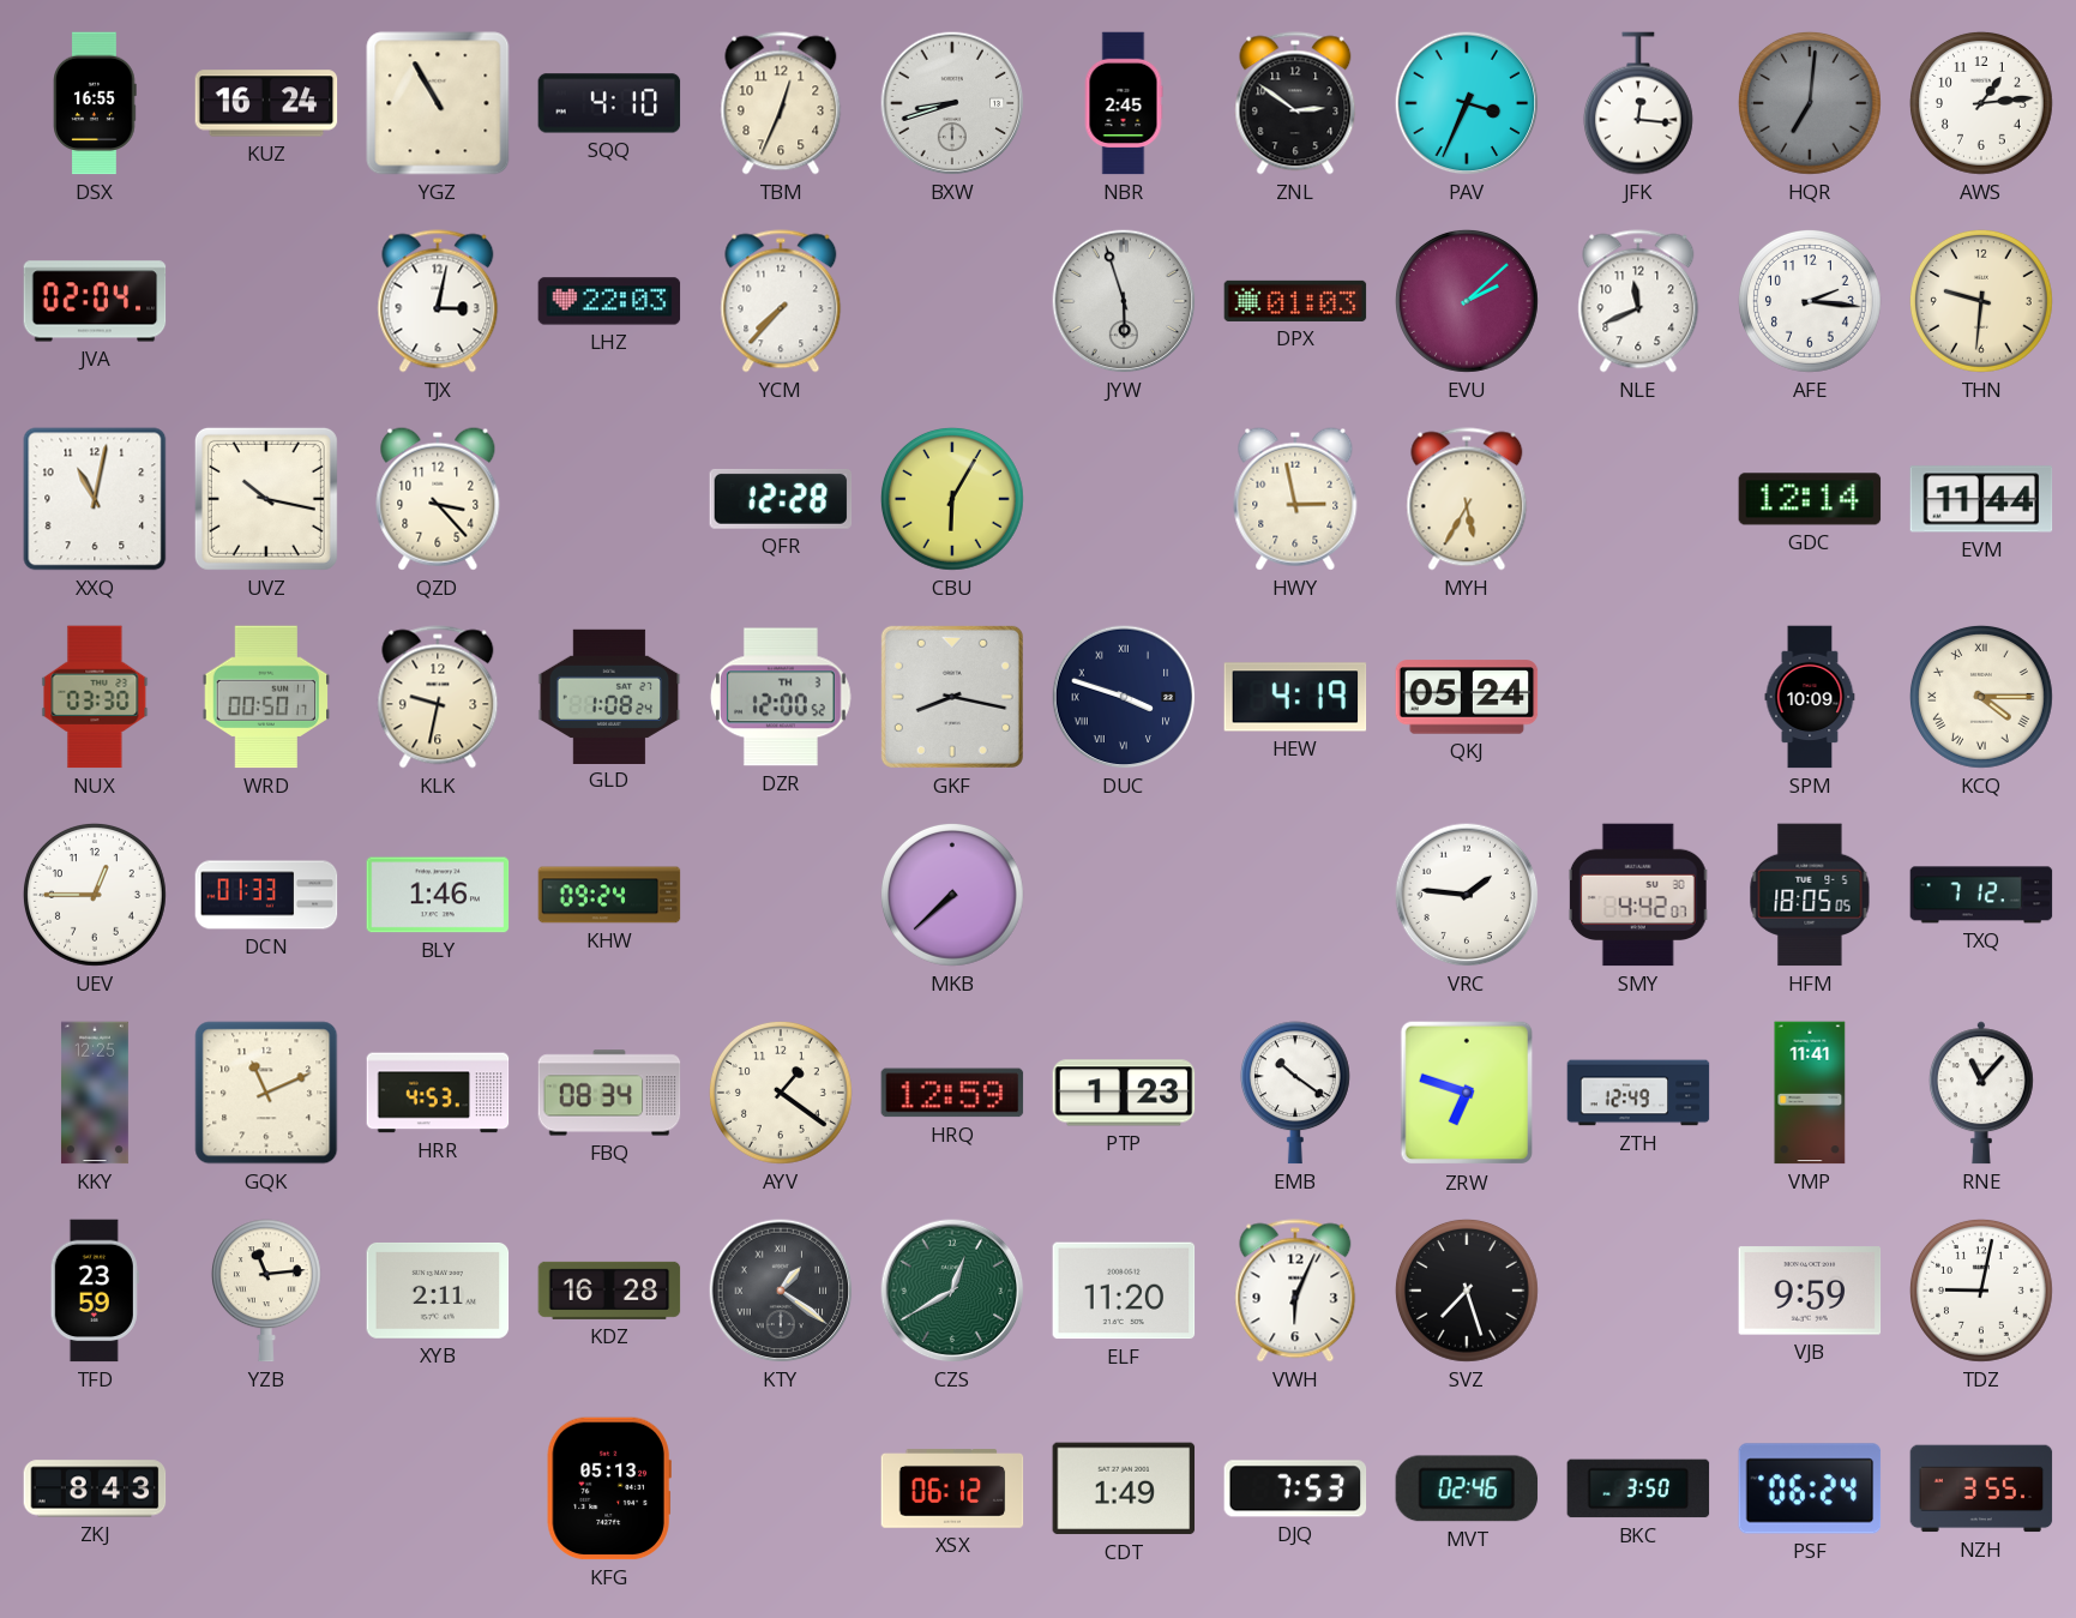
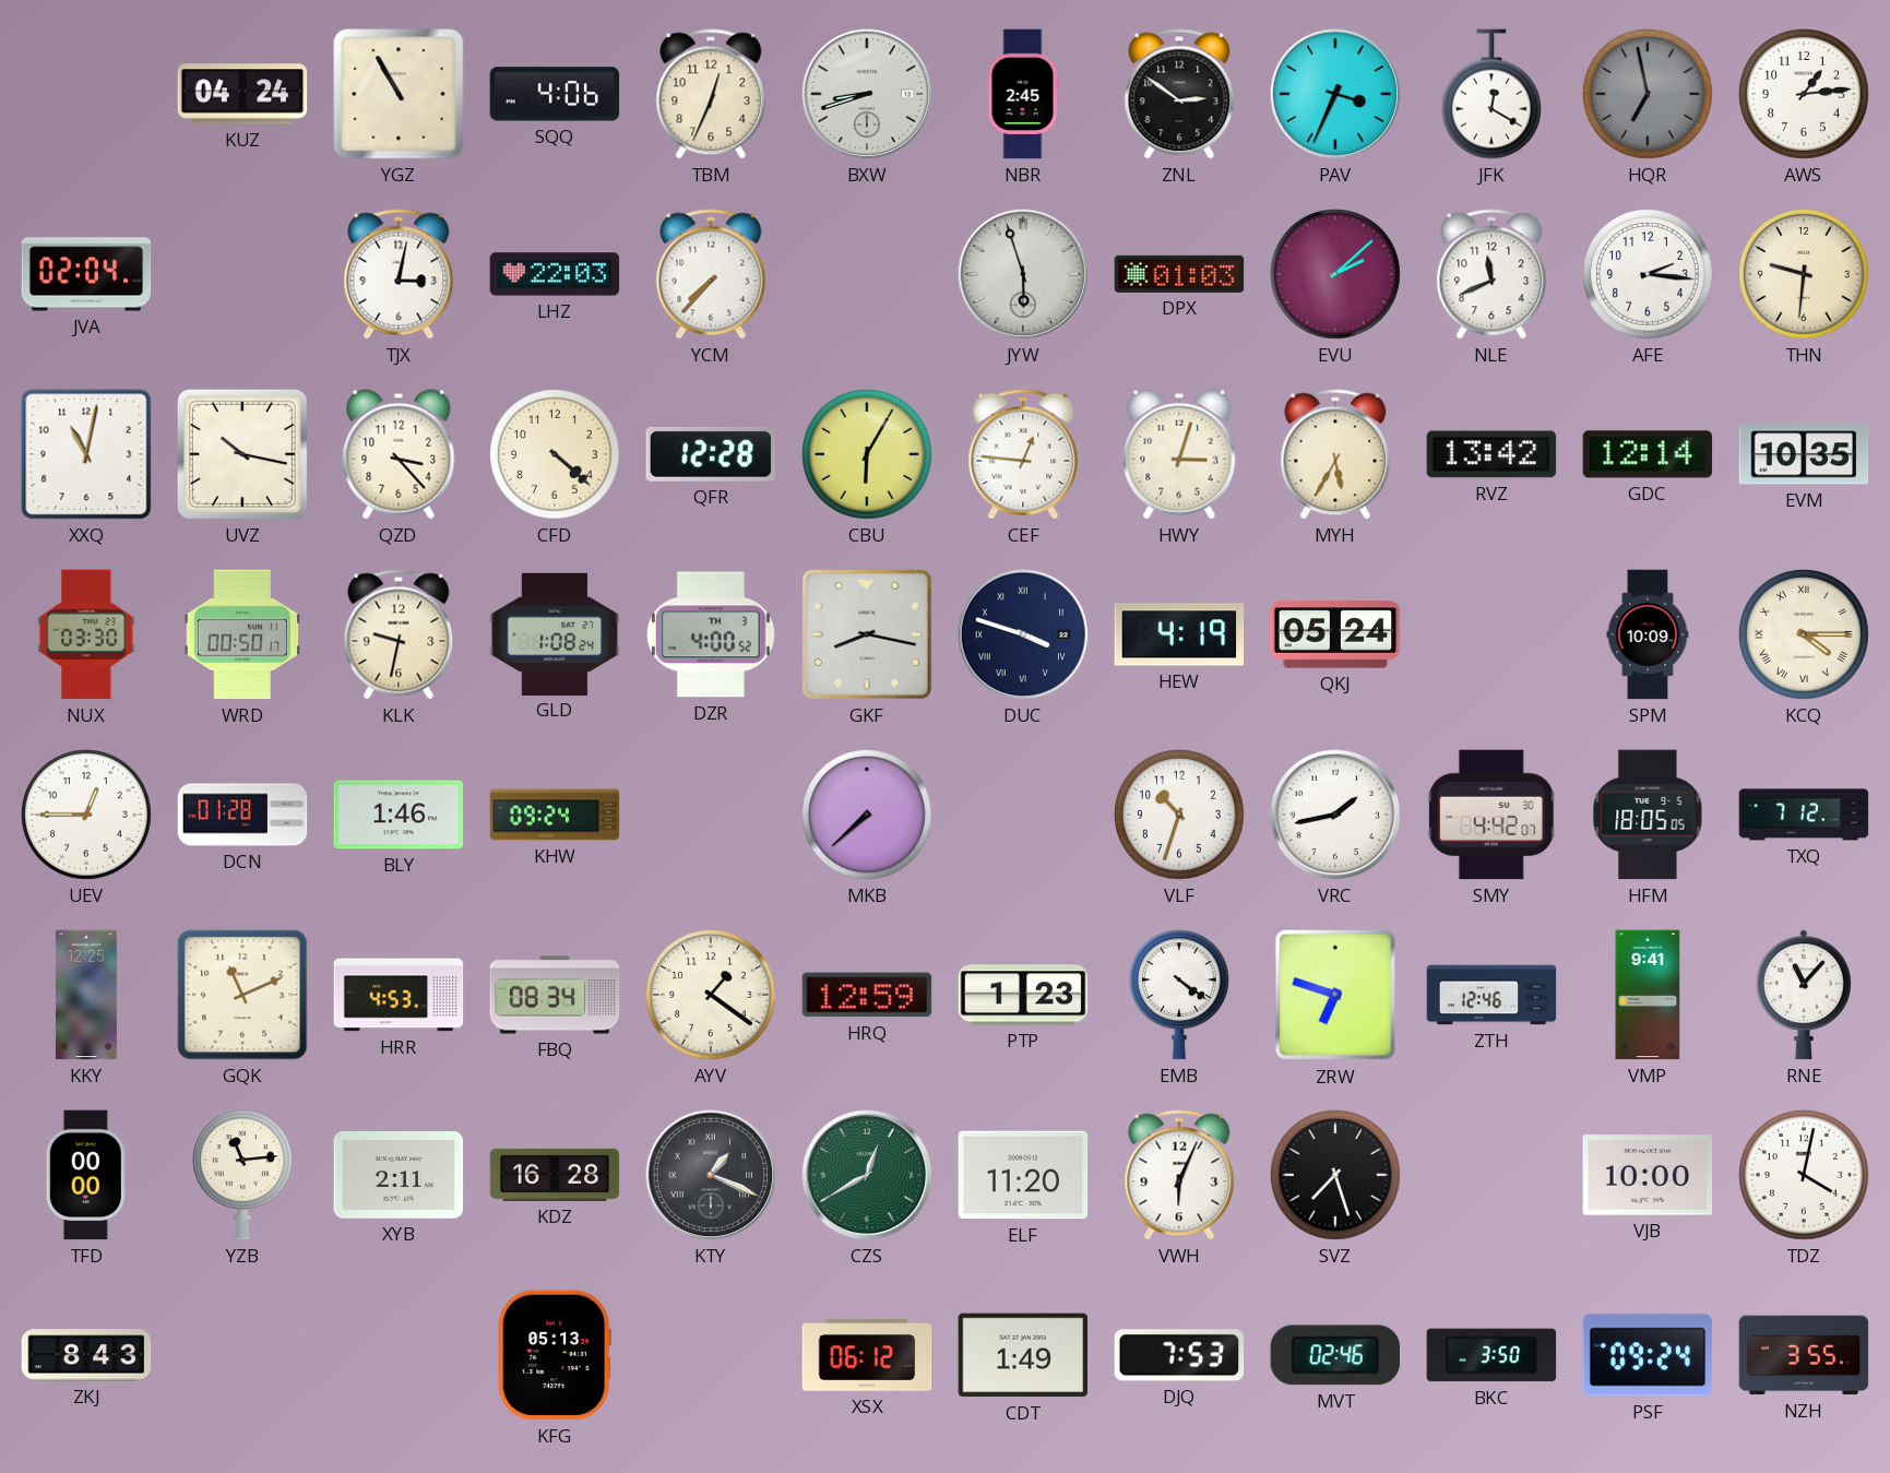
DSX: 16:55 -> none
KUZ: 16:24 -> 04:24
SQQ: 4:10 -> 4:06
JFK: 12:16 -> 12:20
HQR: 7:01 -> 6:58
CFD: none -> 4:22
CEF: none -> 12:46
HWY: 2:58 -> 3:03
RVZ: none -> 13:42
EVM: 11:44 -> 10:35
DZR: 12:00 -> 4:00
DCN: 01:33 -> 01:28
VLF: none -> 10:33
VRC: 1:46 -> 1:43
EMB: 10:21 -> 4:21
ZTH: 12:49 -> 12:46
VMP: 11:41 -> 9:41
TFD: 23:59 -> 00:00
KTY: 1:21 -> 1:19
VJB: 9:59 -> 10:00
TDZ: 9:02 -> 4:02
PSF: 06:24 -> 09:24
